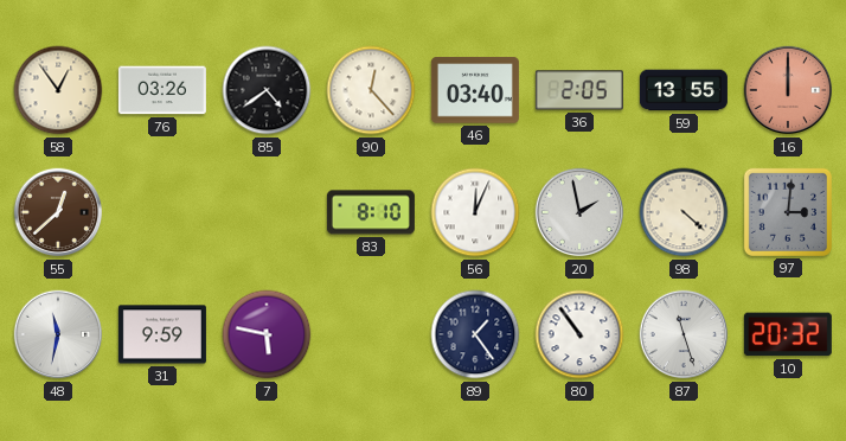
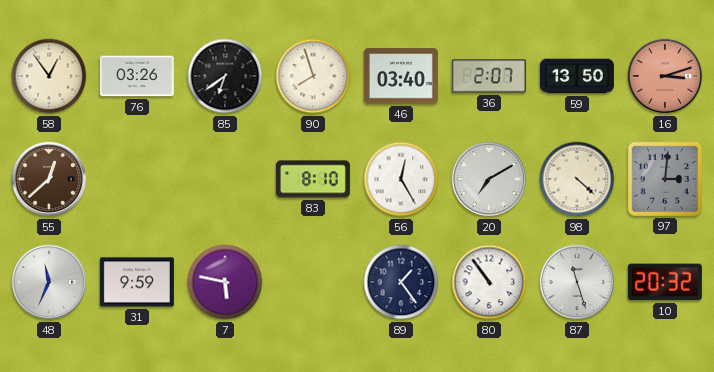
85: 4:39 -> 6:39
90: 12:23 -> 7:57
36: 2:05 -> 2:07
59: 13:55 -> 13:50
16: 12:00 -> 3:12
56: 12:04 -> 12:25
20: 1:58 -> 7:10
48: 11:32 -> 11:34
